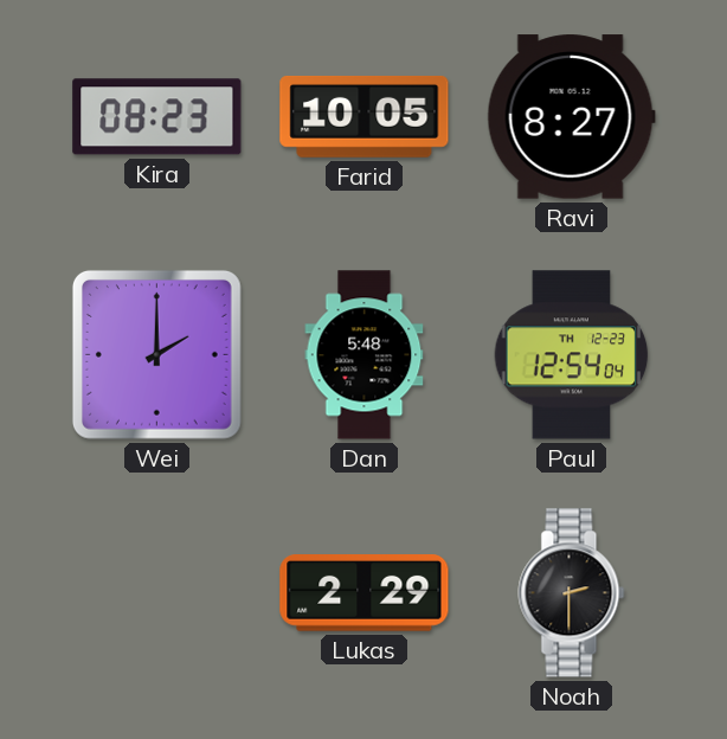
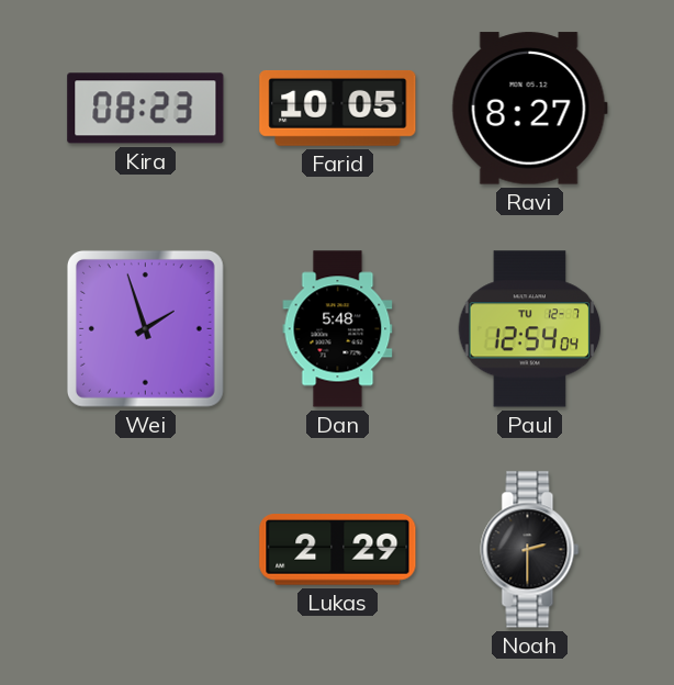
Wei: 2:00 -> 1:57
Paul date: TH 12-23 -> TU 12-7
